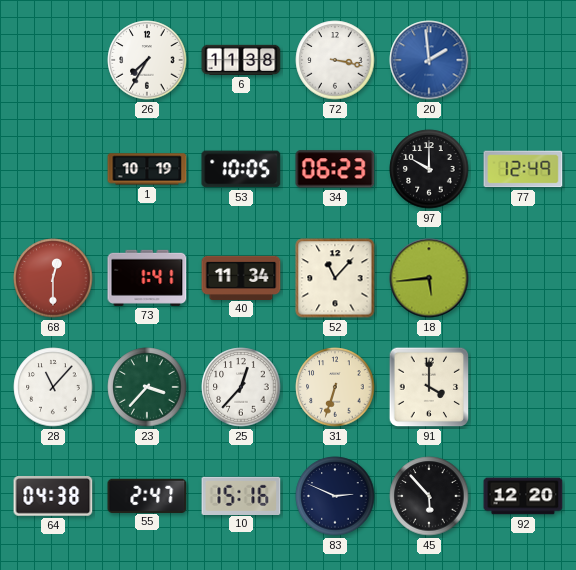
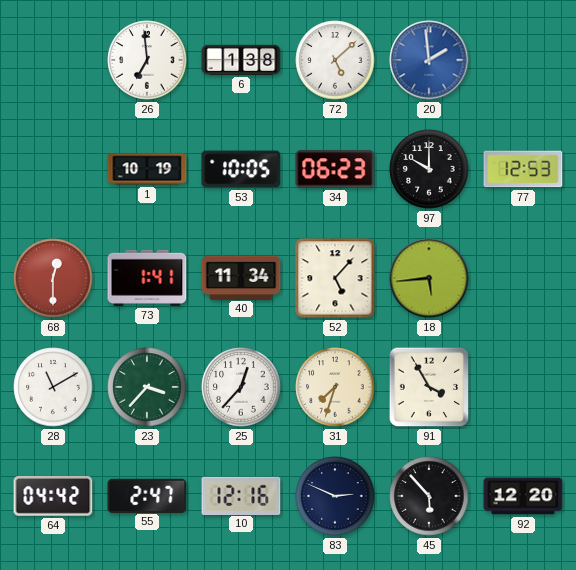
26: 7:35 -> 6:59
6: 11:38 -> 1:38
72: 3:17 -> 5:08
77: 12:49 -> 12:53
52: 11:07 -> 5:07
28: 11:07 -> 11:10
31: 6:33 -> 7:33
91: 4:00 -> 3:55
64: 04:38 -> 04:42
10: 15:16 -> 12:16
